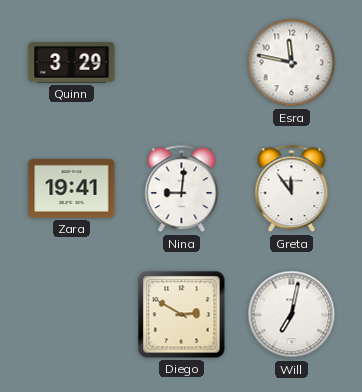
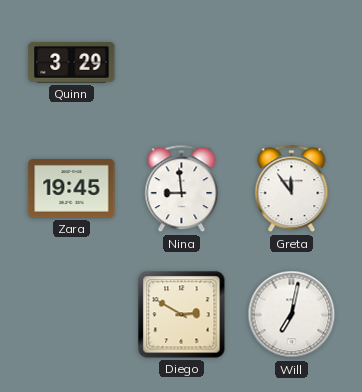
Esra: 11:47 -> none
Zara: 19:41 -> 19:45
Nina: 9:01 -> 8:59
